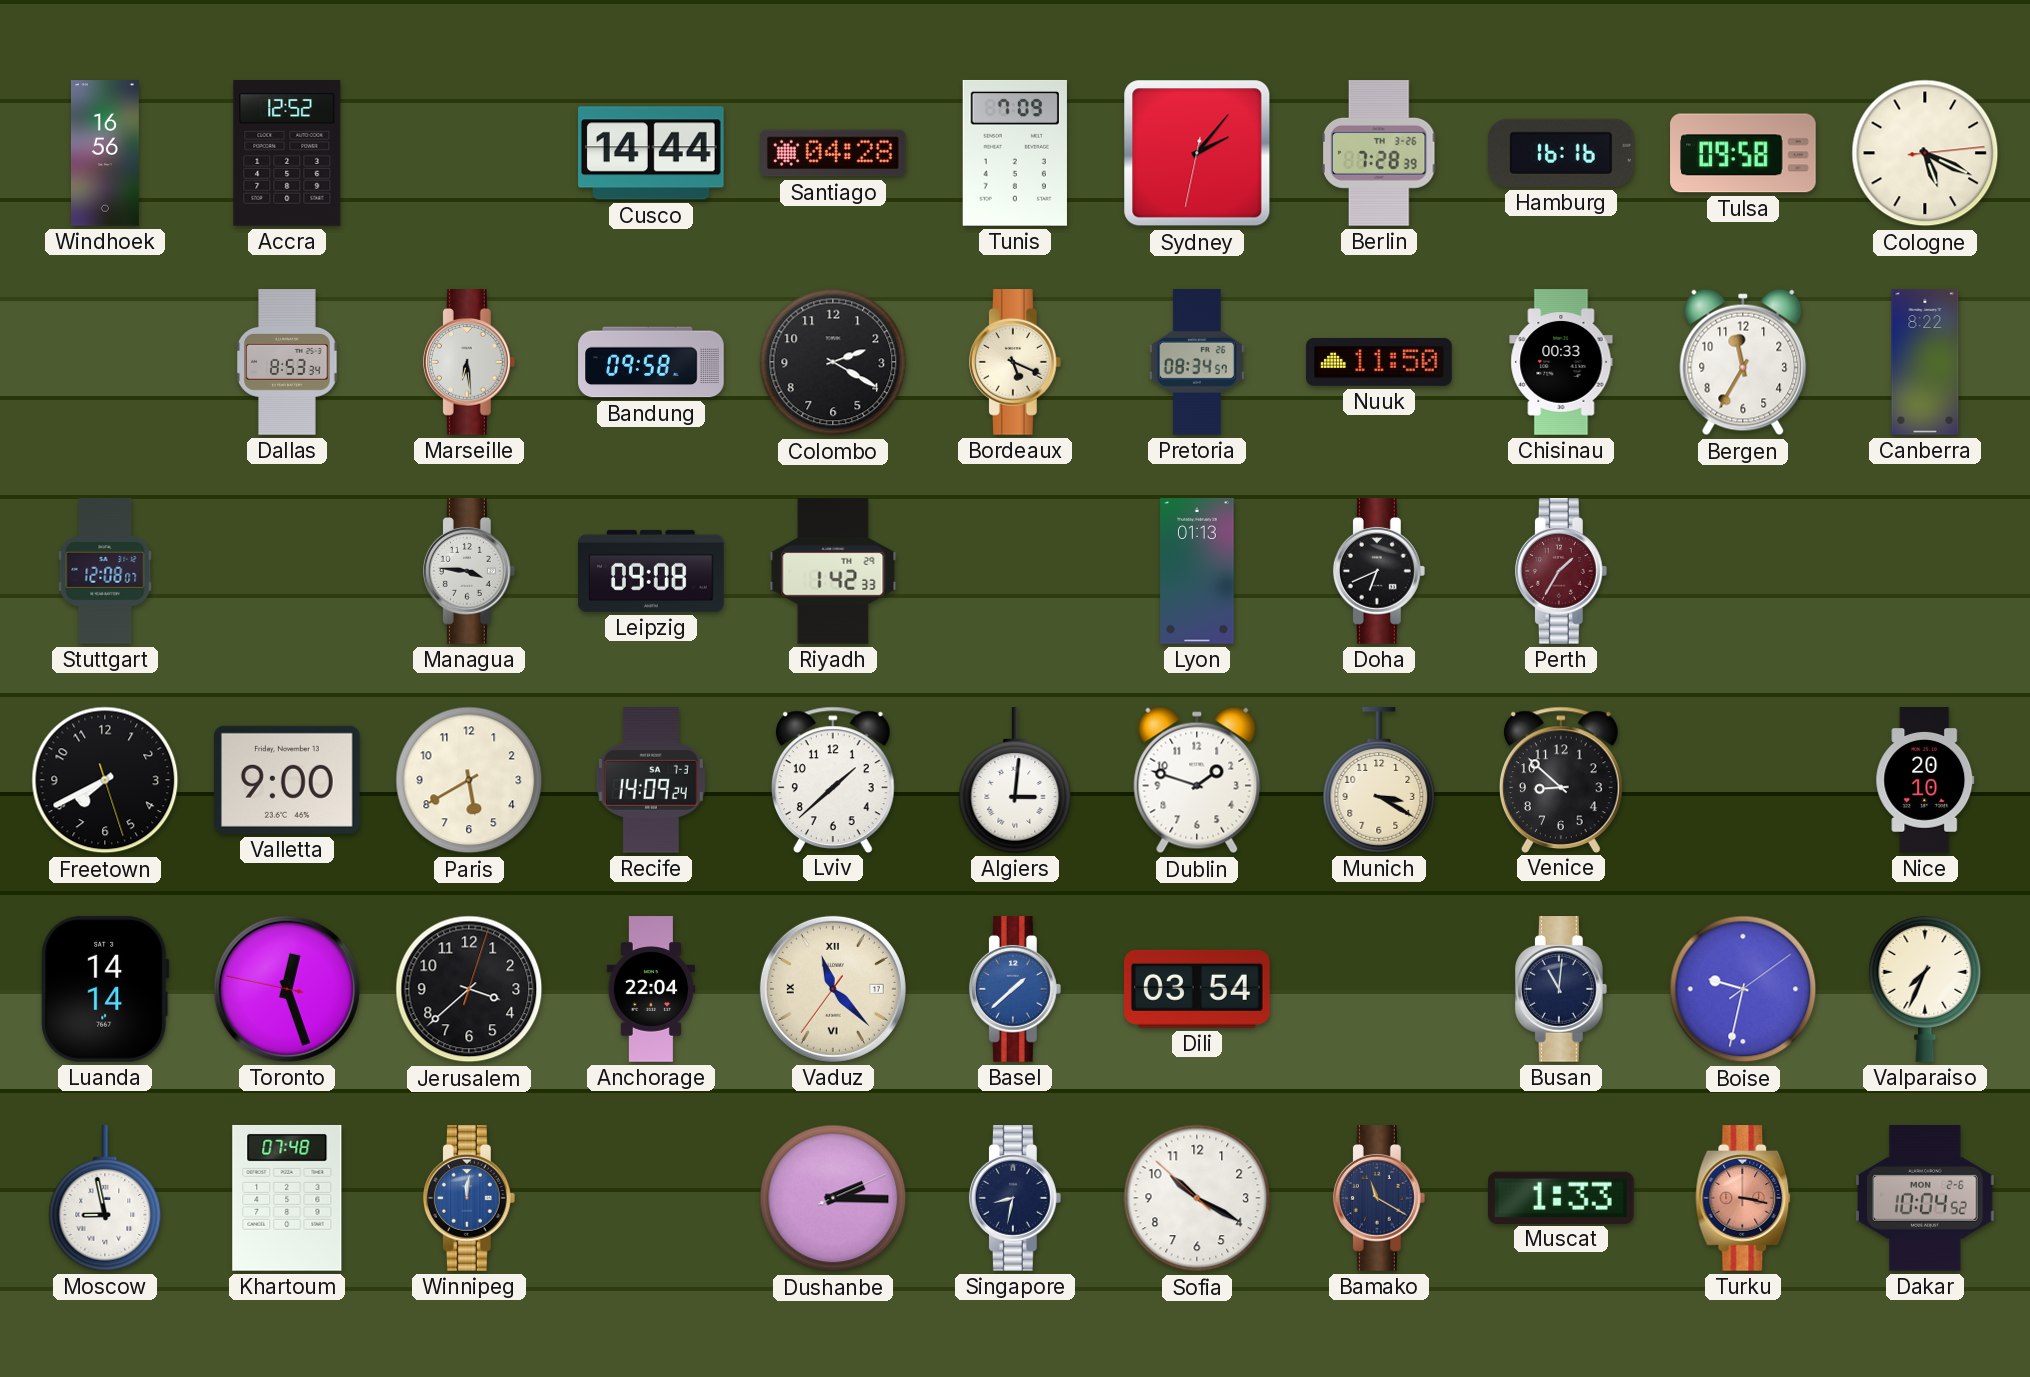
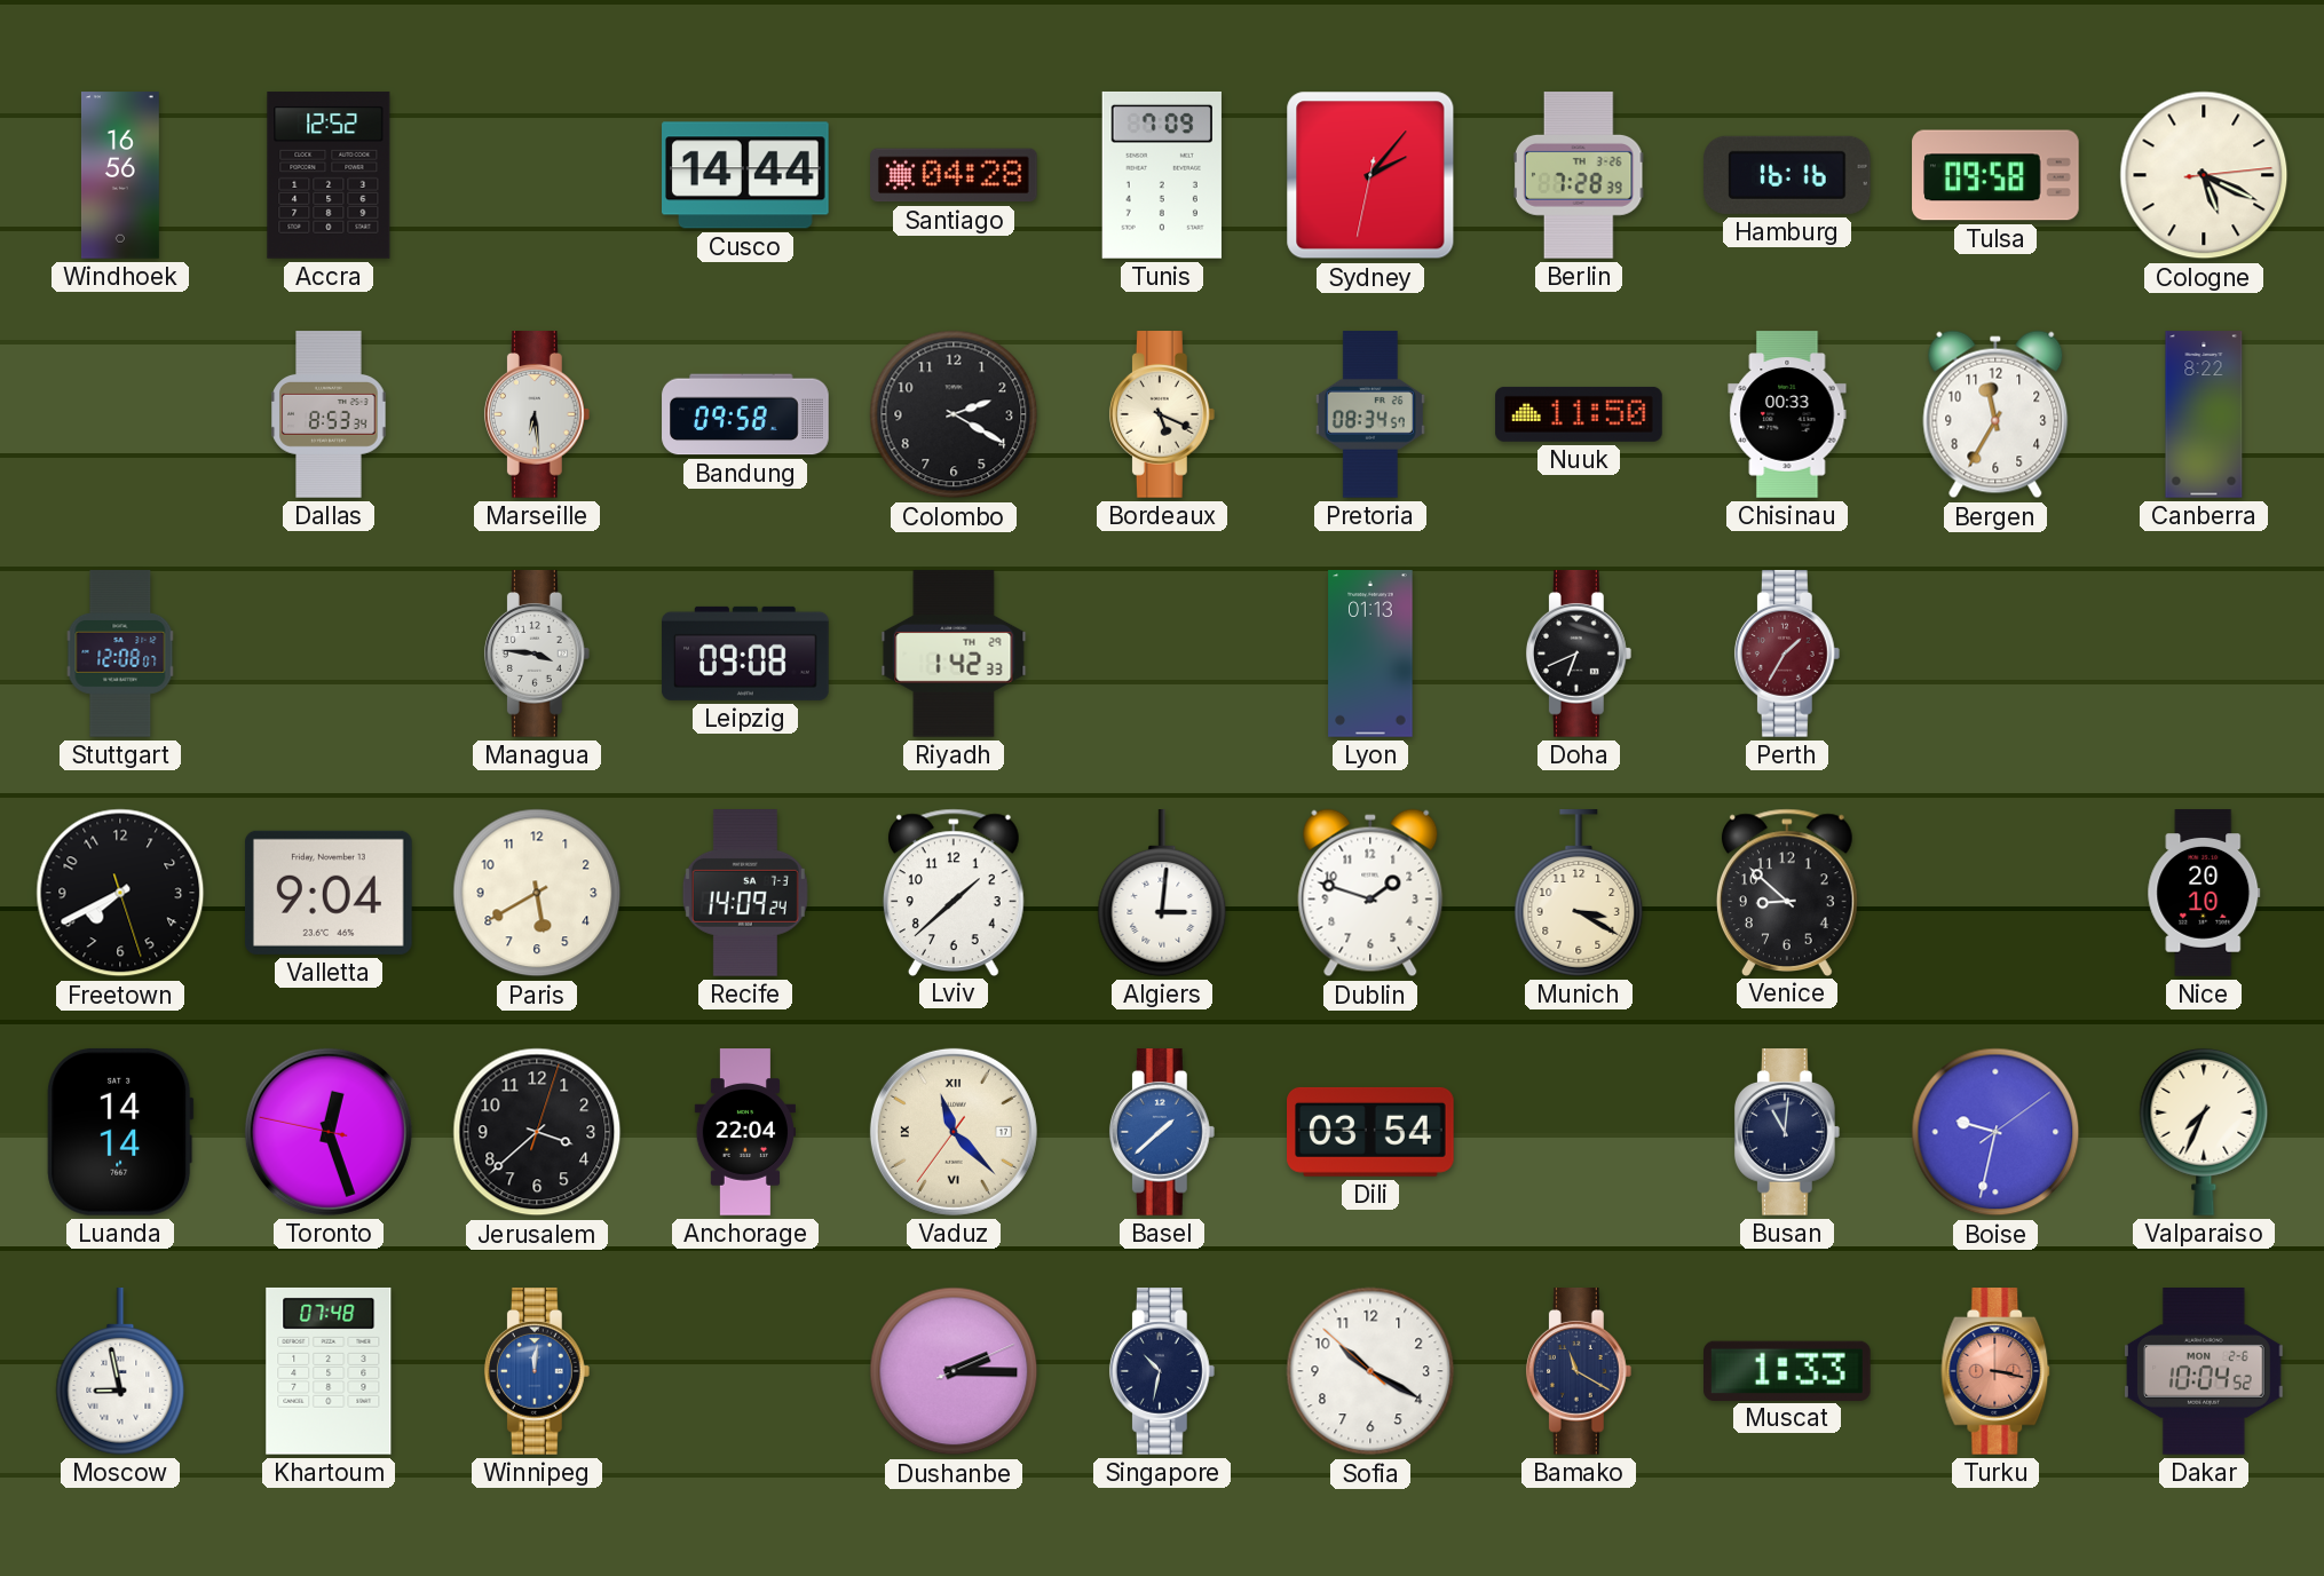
Valletta: 9:00 -> 9:04
Singapore: 8:32 -> 10:32
